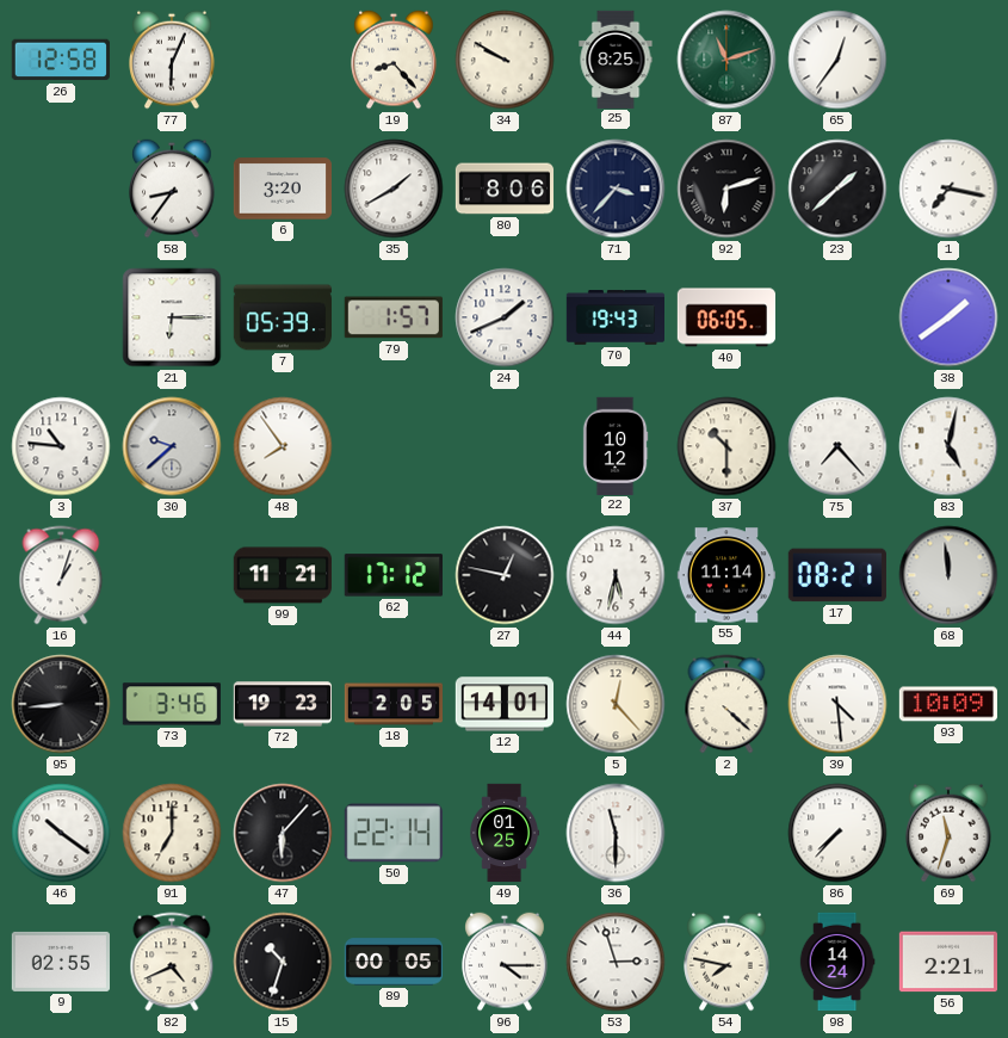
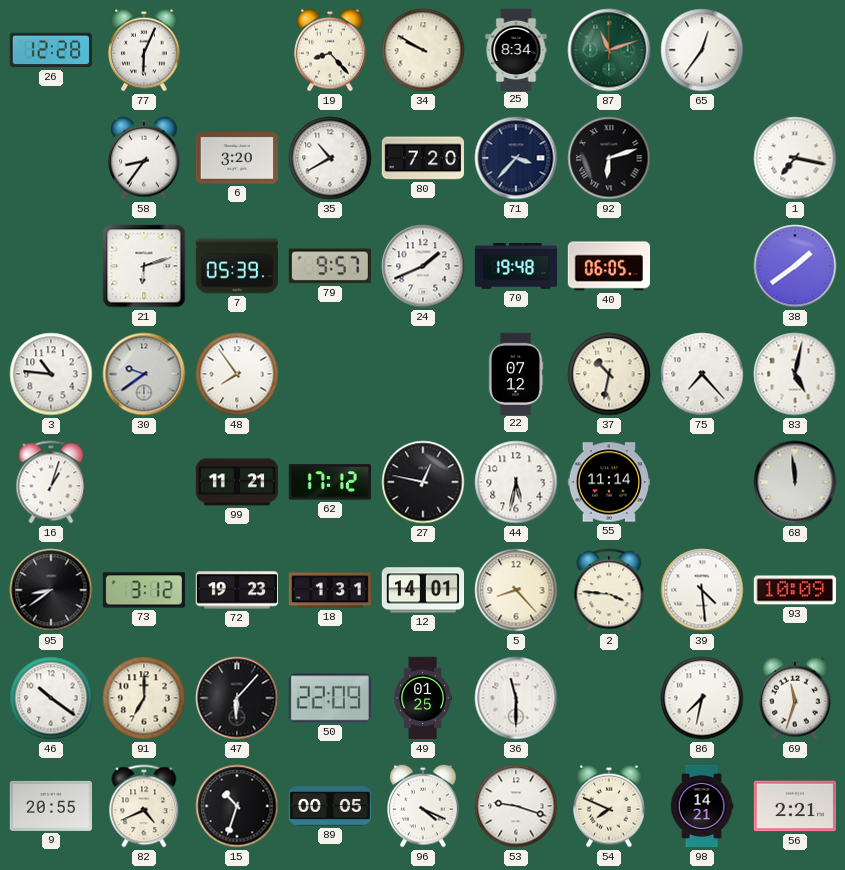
26: 12:58 -> 12:28
25: 8:25 -> 8:34
35: 1:40 -> 10:40
80: 8:06 -> 7:20
23: 1:38 -> none
21: 6:15 -> 6:12
79: 1:57 -> 9:57
70: 19:43 -> 19:48
30: 9:38 -> 9:39
22: 10:12 -> 07:12
37: 10:30 -> 10:32
17: 08:21 -> none
95: 8:44 -> 8:39
73: 3:46 -> 3:12
18: 2:05 -> 1:31
5: 12:23 -> 8:23
2: 4:22 -> 3:46
50: 22:14 -> 22:09
86: 7:37 -> 7:32
9: 02:55 -> 20:55
96: 4:15 -> 4:19
53: 2:57 -> 9:18
54: 7:47 -> 7:49
98: 14:24 -> 14:21
